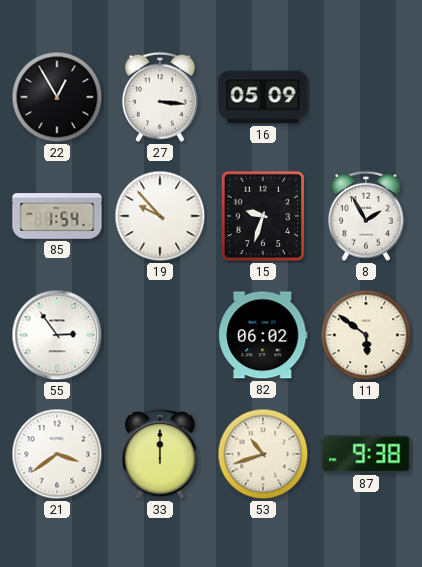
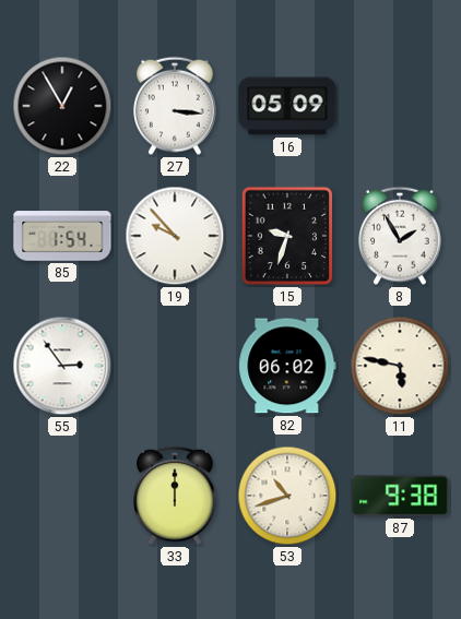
11: 5:51 -> 5:47
21: 3:39 -> none
